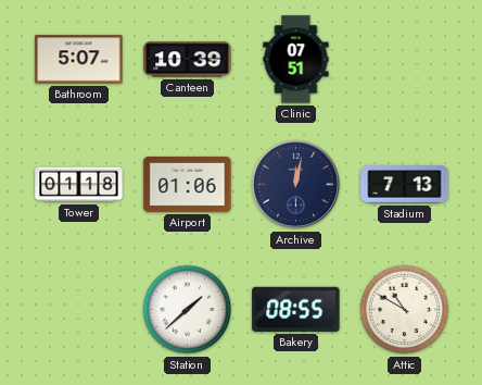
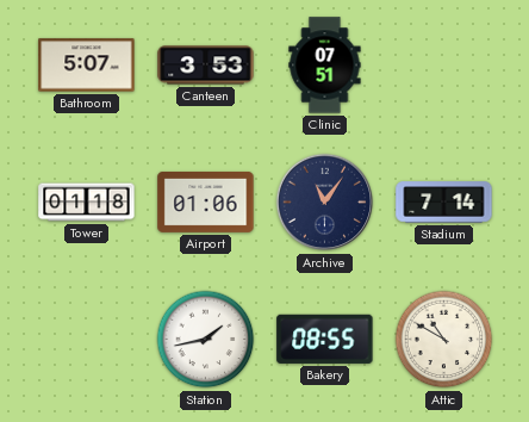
Canteen: 10:39 -> 3:53
Archive: 12:02 -> 11:06
Stadium: 7:13 -> 7:14
Station: 1:38 -> 1:43
